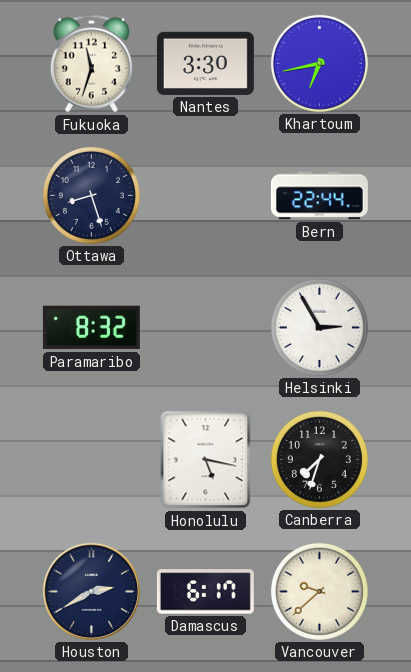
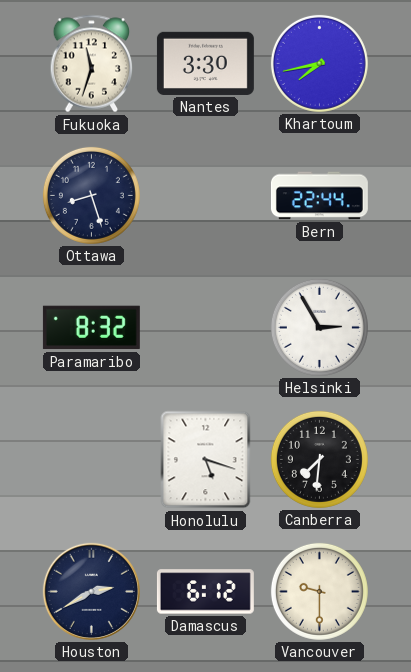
Khartoum: 6:43 -> 7:43
Honolulu: 5:17 -> 5:18
Canberra: 7:33 -> 7:31
Damascus: 6:17 -> 6:12
Vancouver: 9:38 -> 9:30
